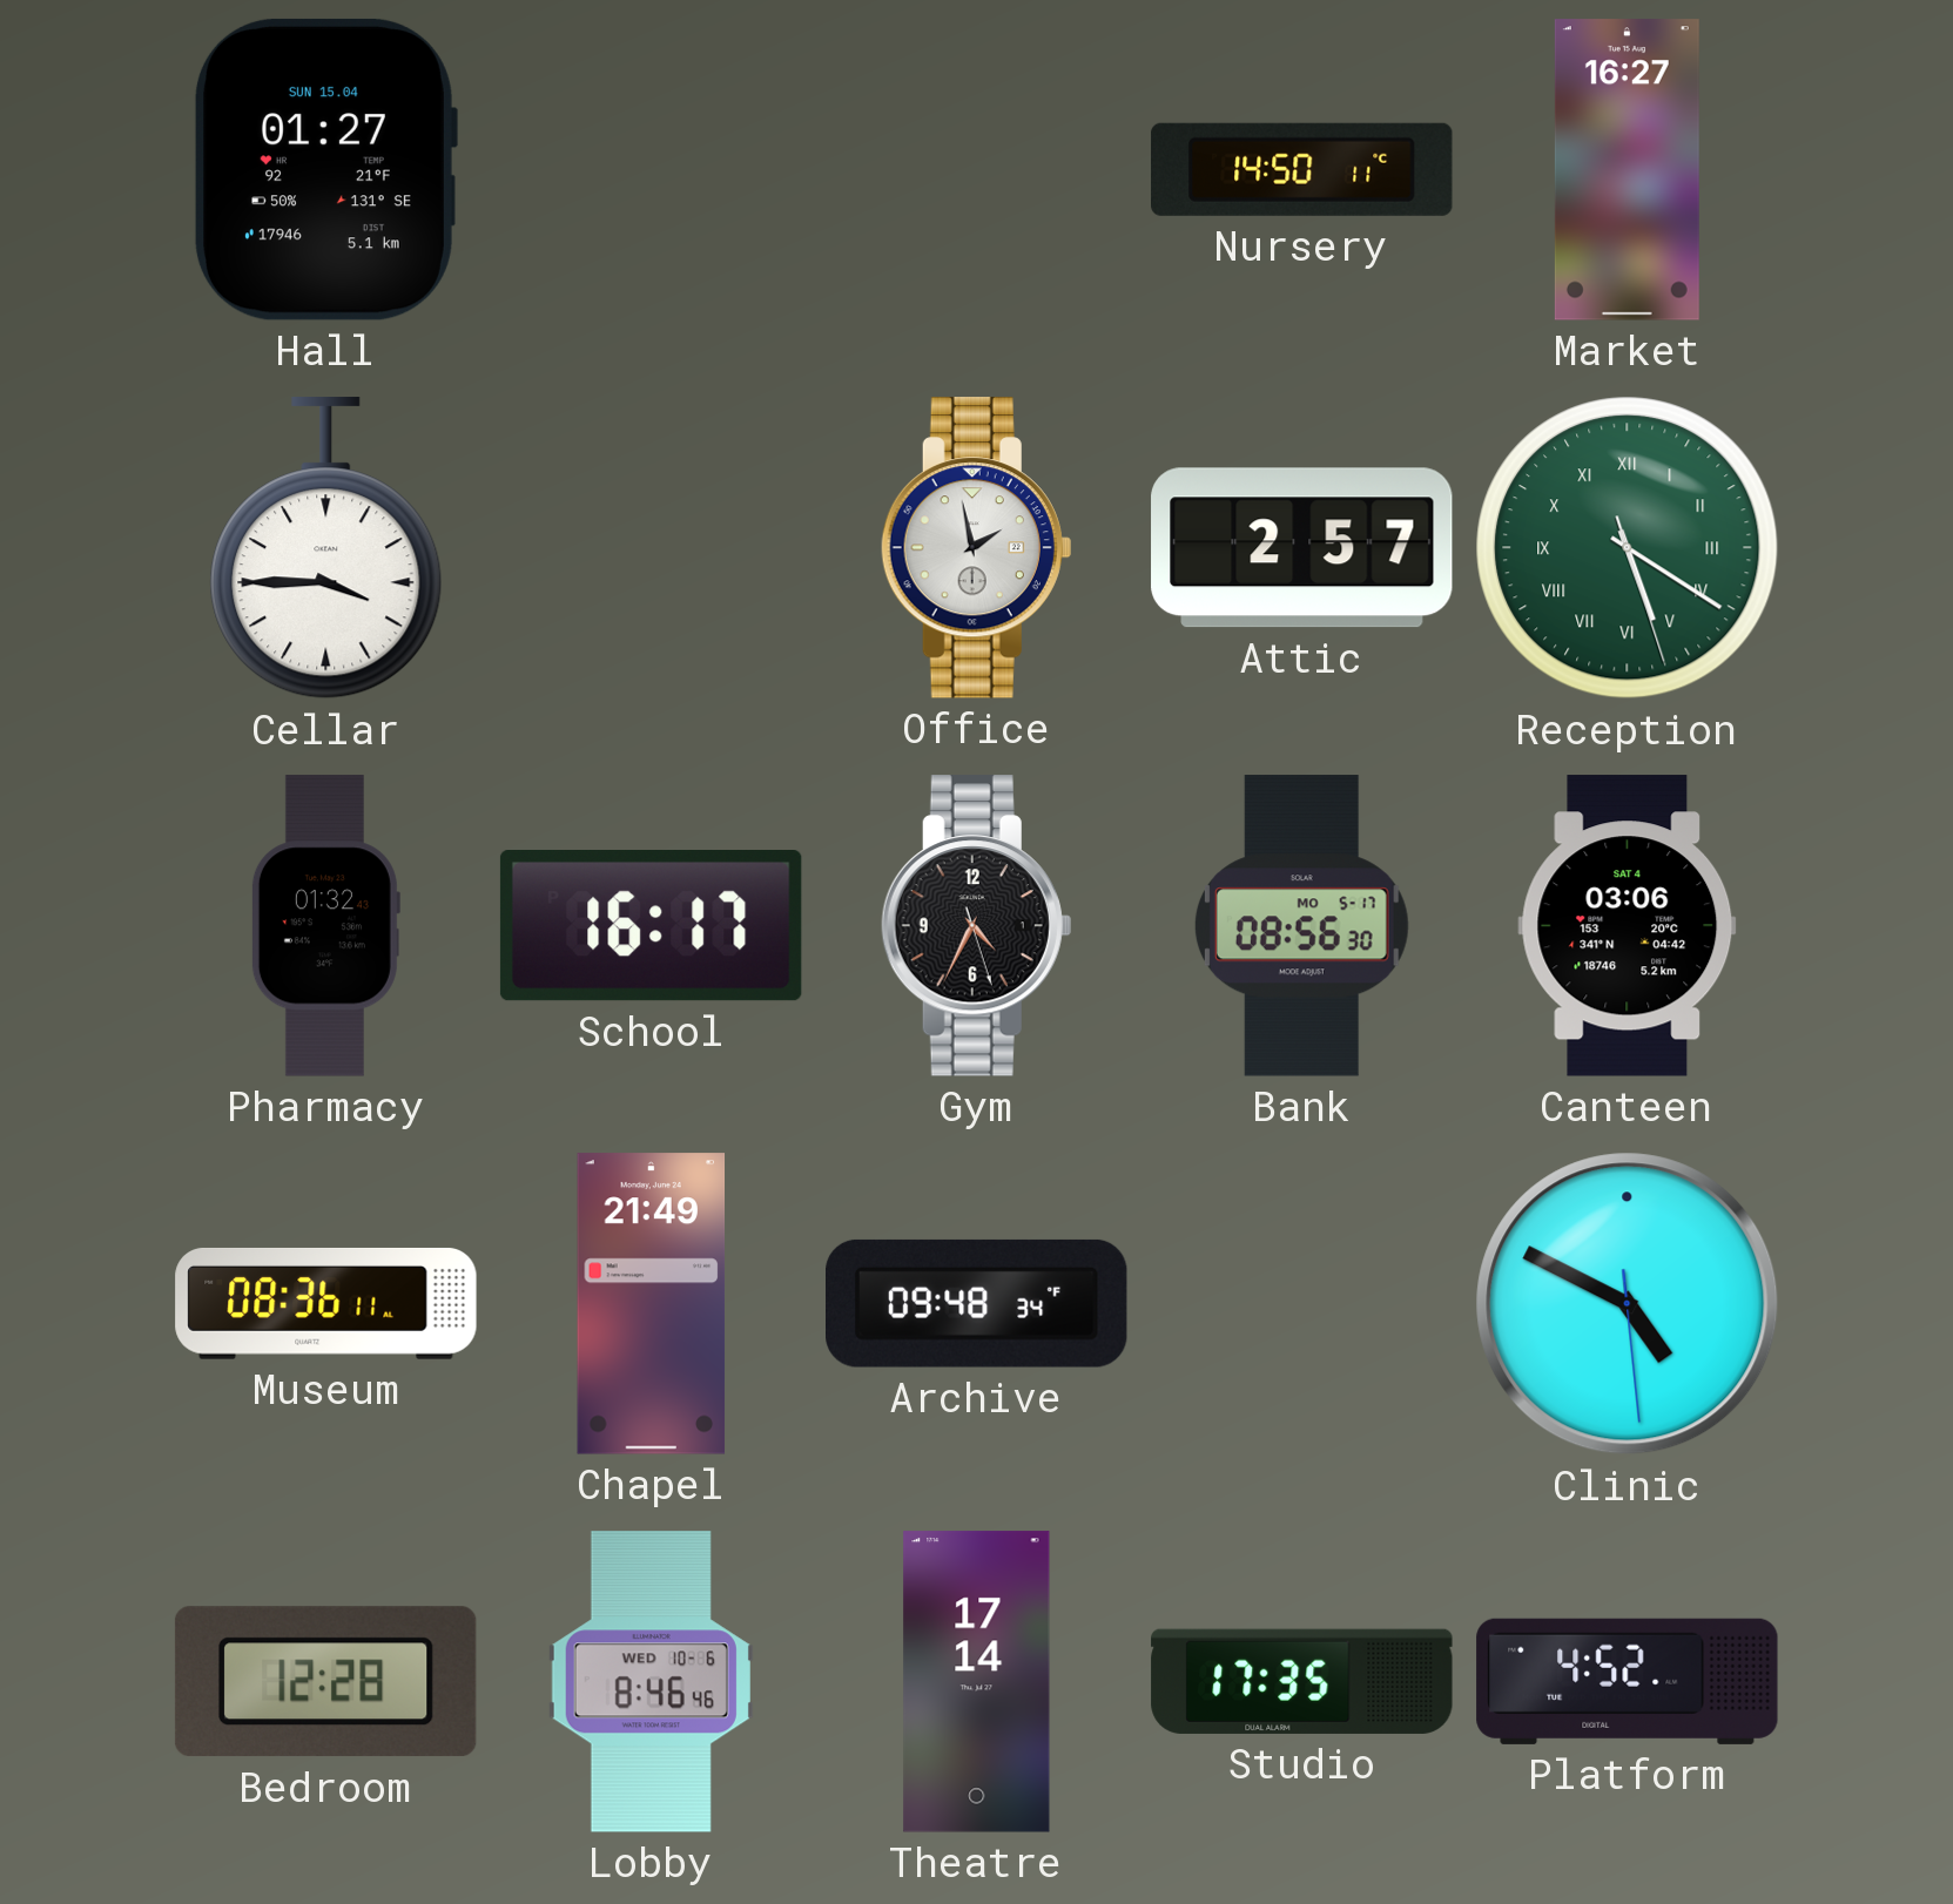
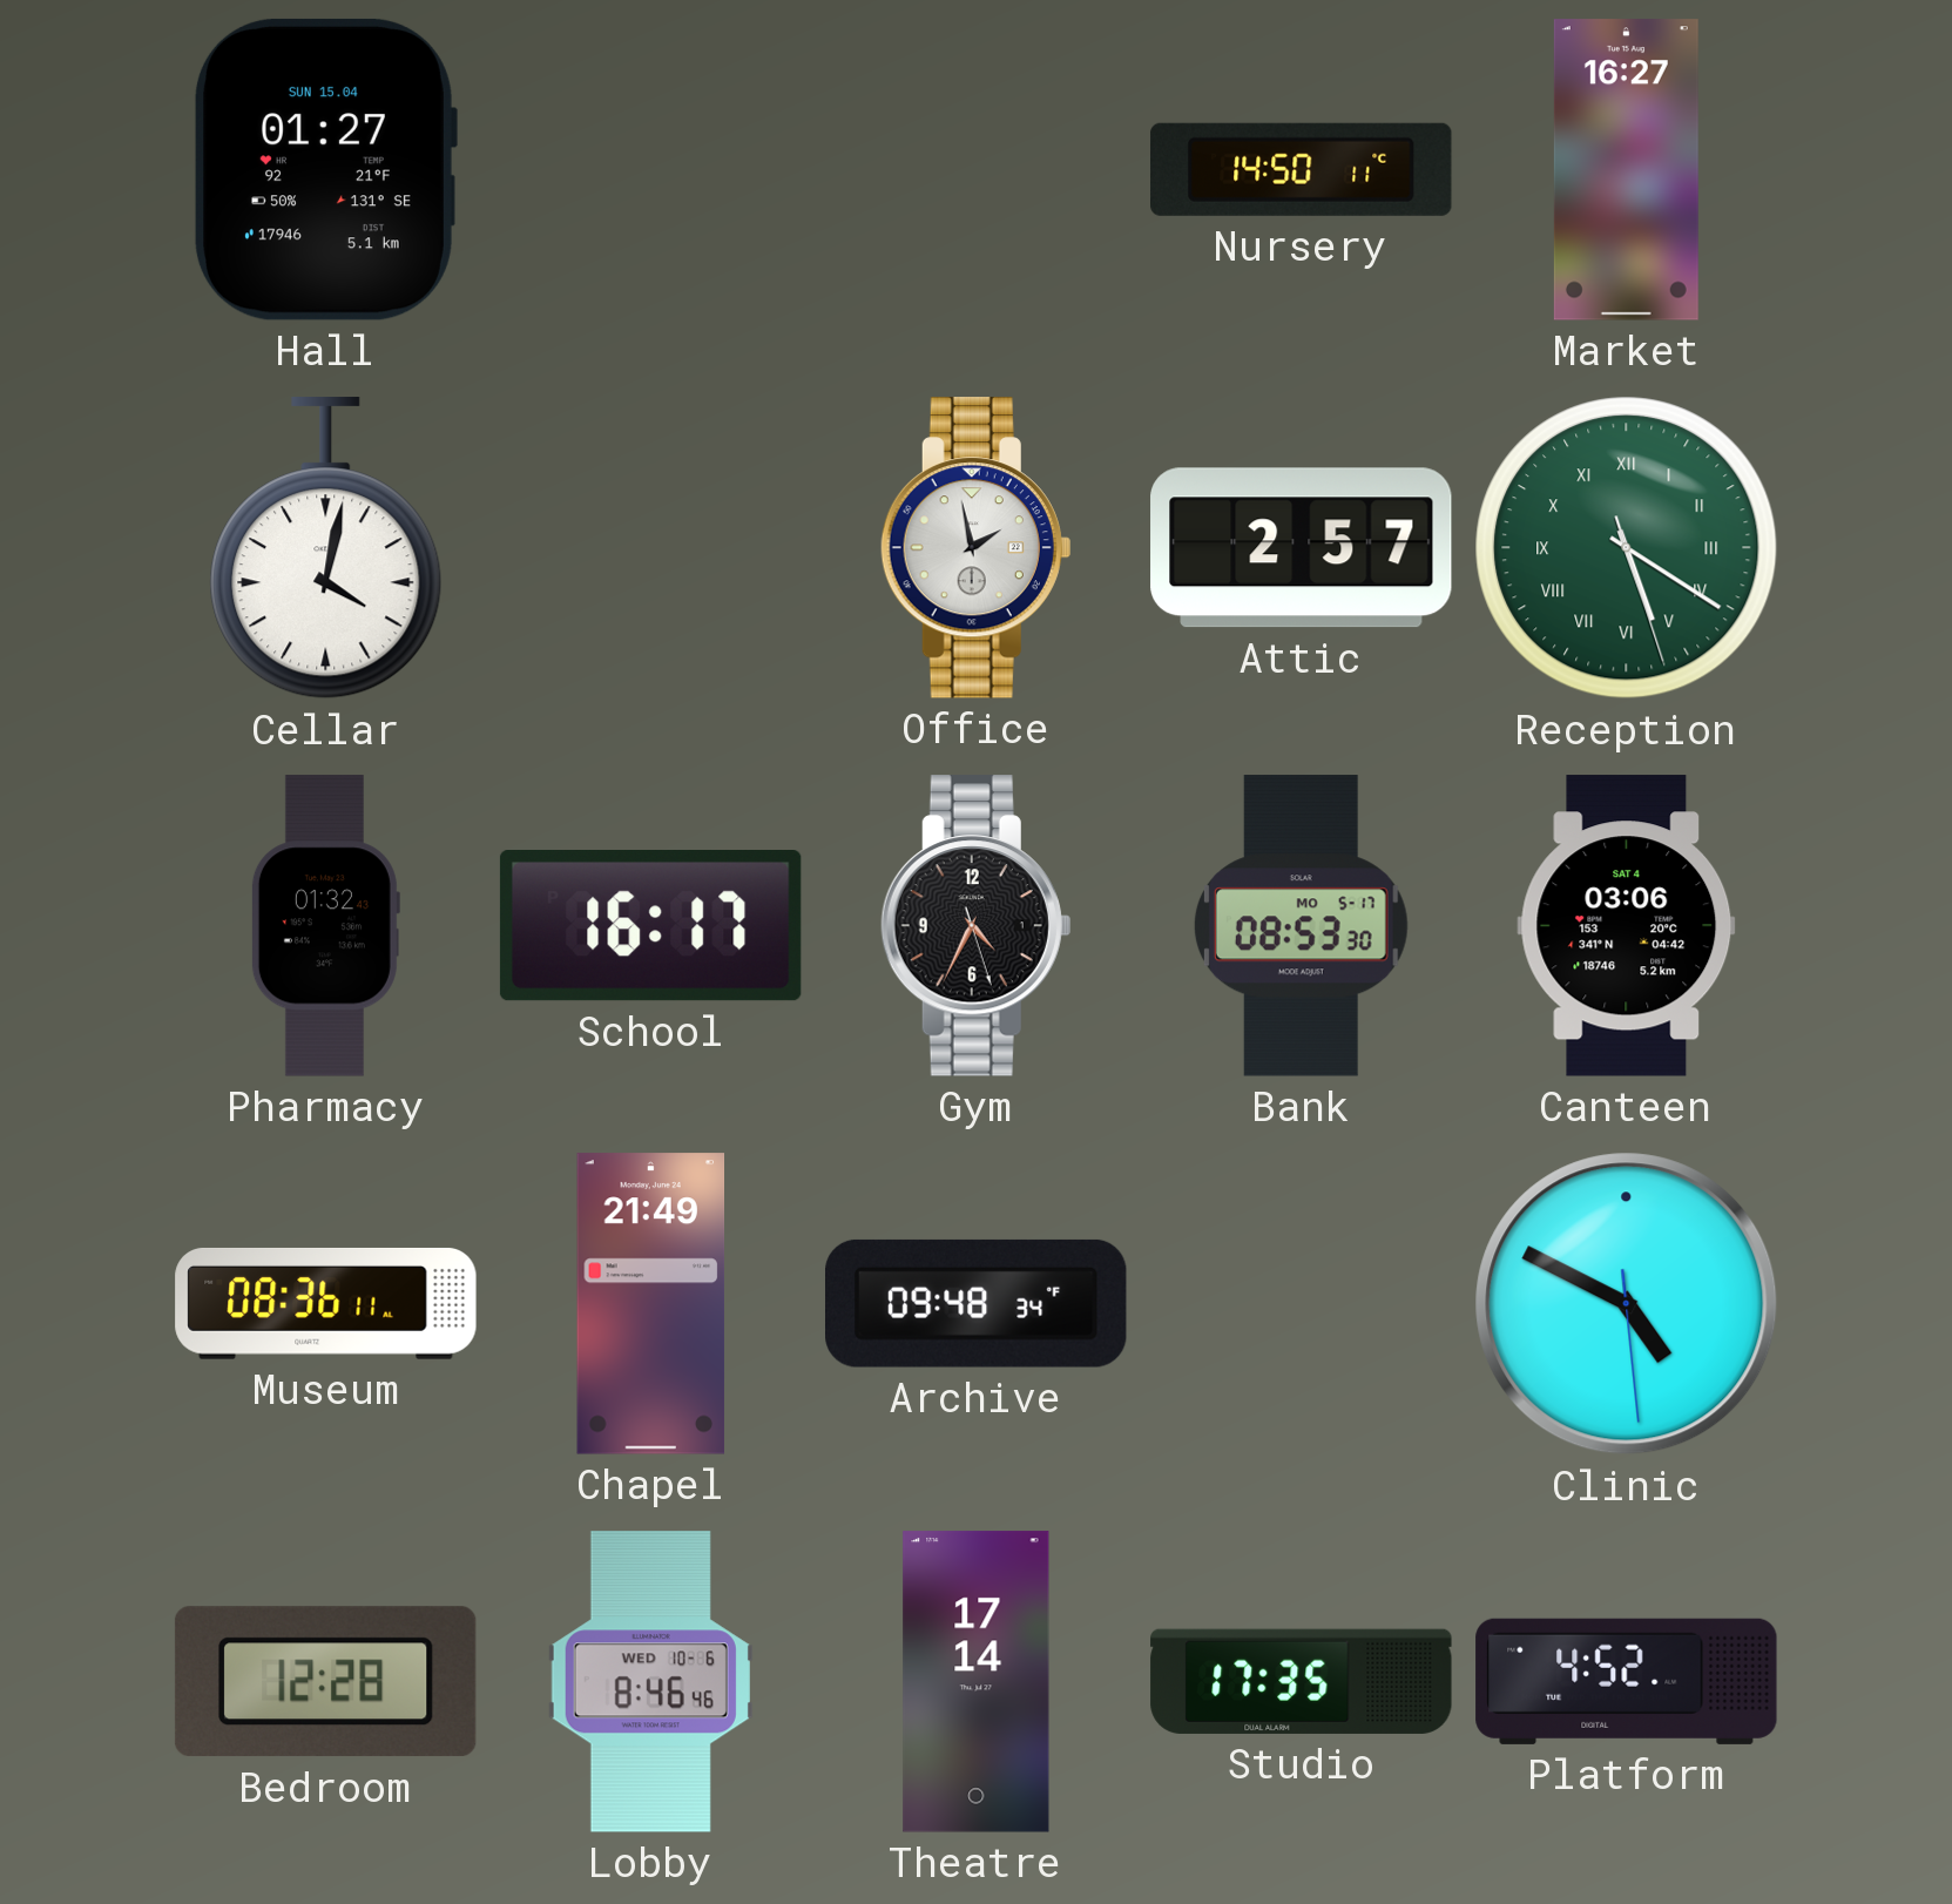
Cellar: 3:45 -> 4:02
Bank: 08:56 -> 08:53
